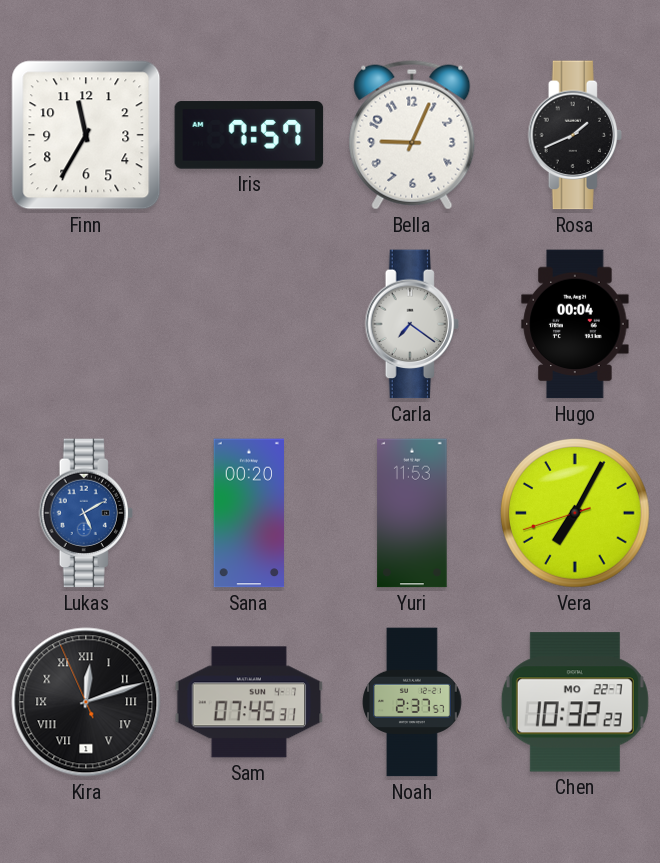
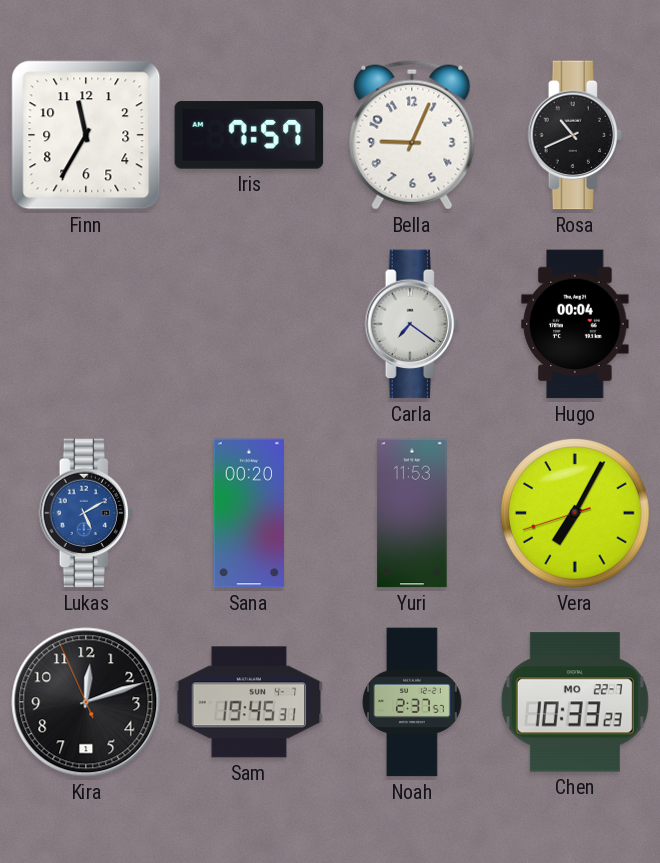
Rosa: 1:41 -> 10:41
Kira numerals: Roman -> Arabic
Sam: 07:45 -> 19:45
Chen: 10:32 -> 10:33
